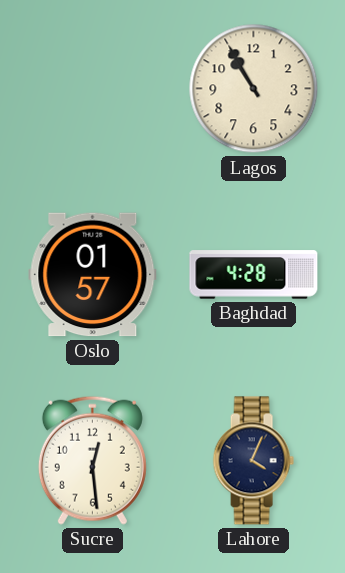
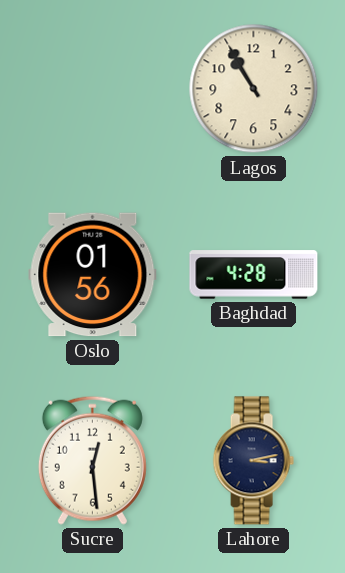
Oslo: 01:57 -> 01:56
Lahore: 4:04 -> 3:13
